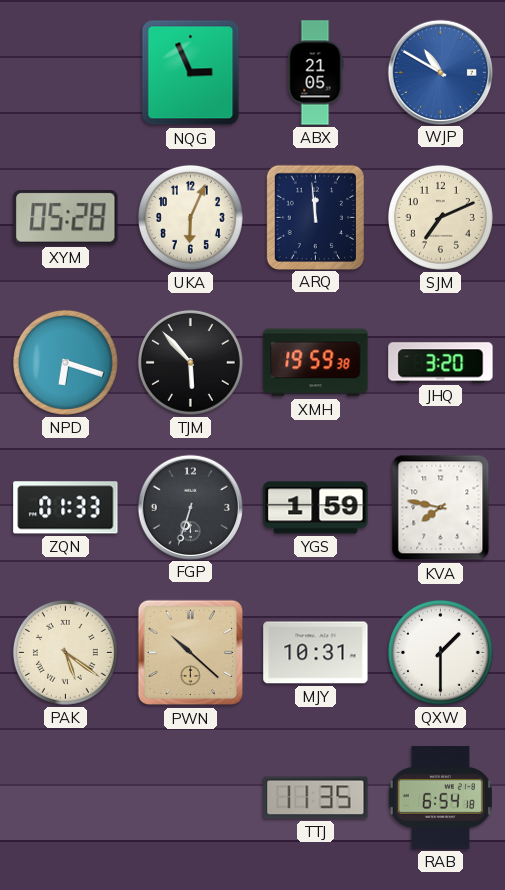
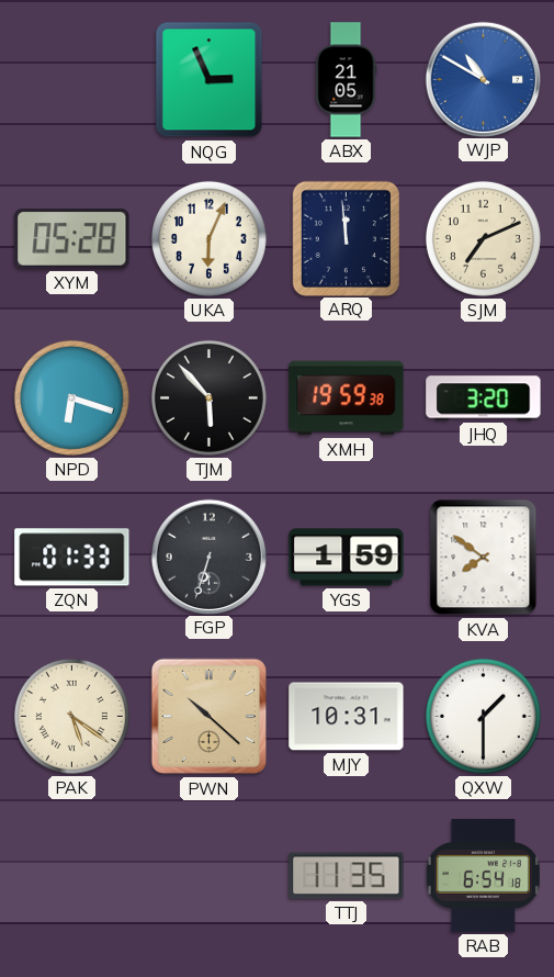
KVA: 7:47 -> 7:51
